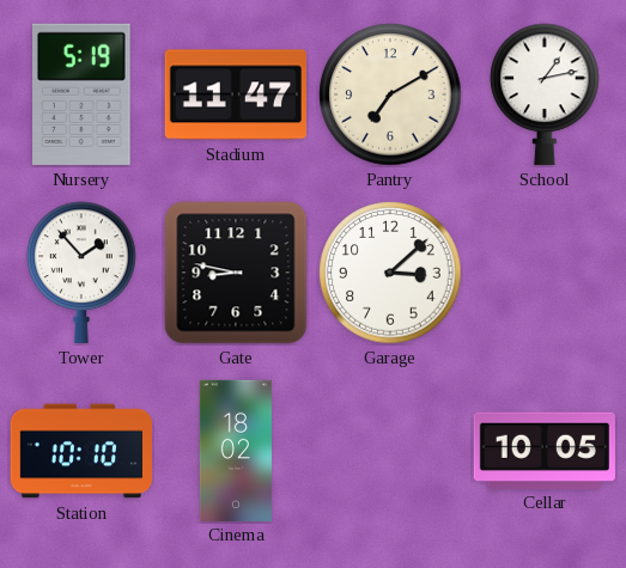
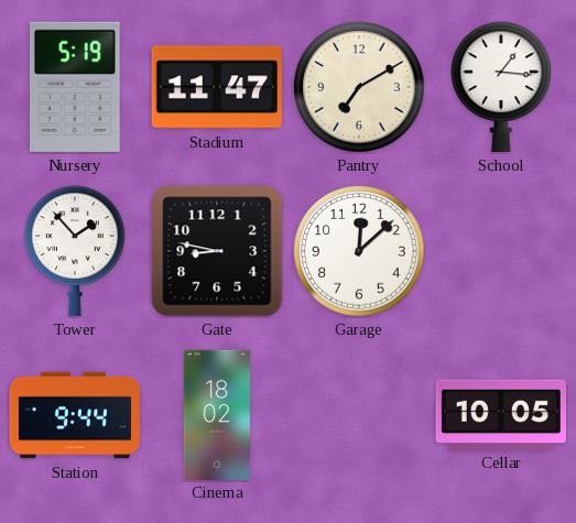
School: 1:13 -> 1:16
Garage: 3:08 -> 12:08
Station: 10:10 -> 9:44
